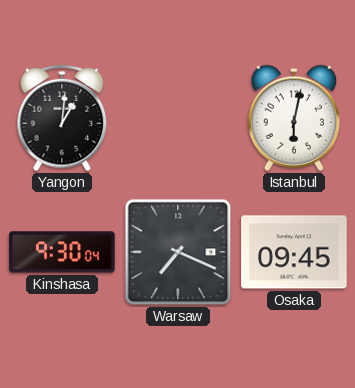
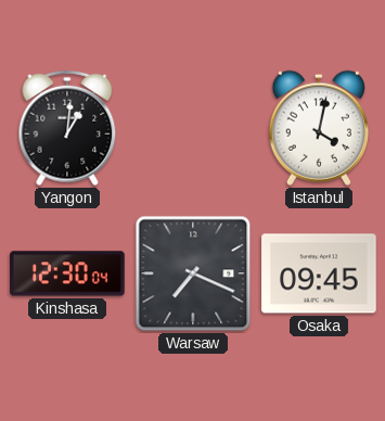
Istanbul: 6:02 -> 4:02
Kinshasa: 9:30 -> 12:30
